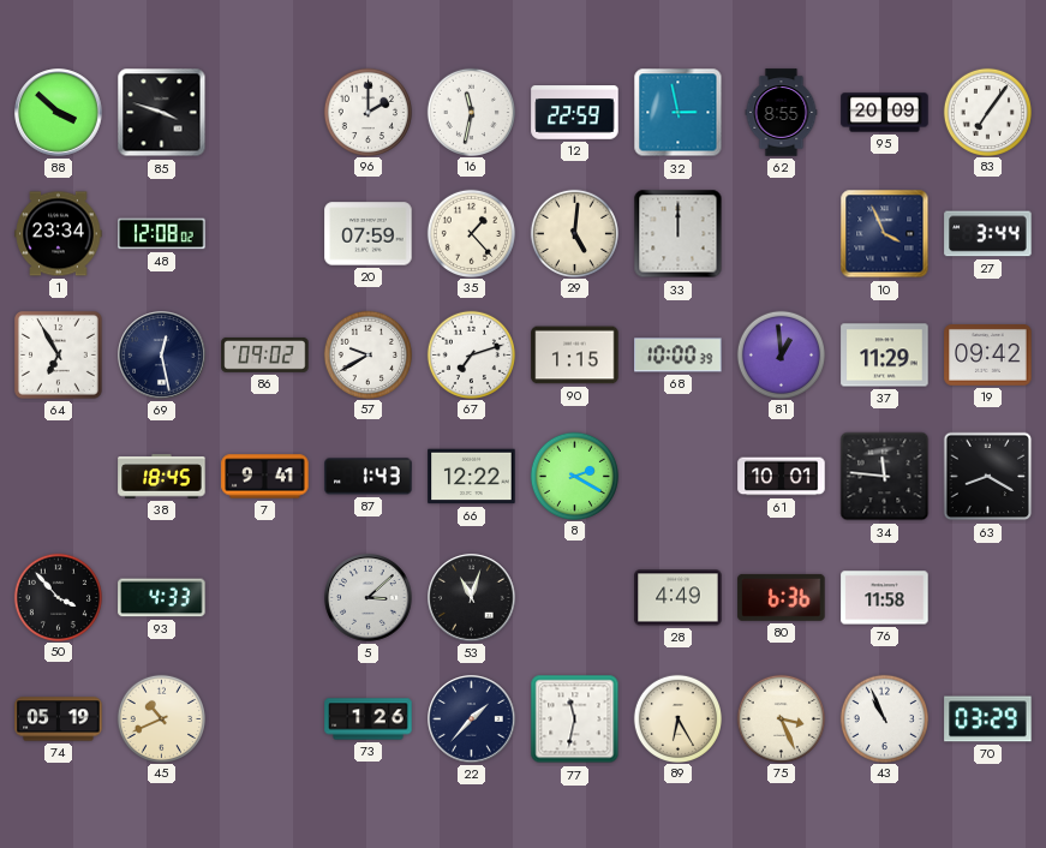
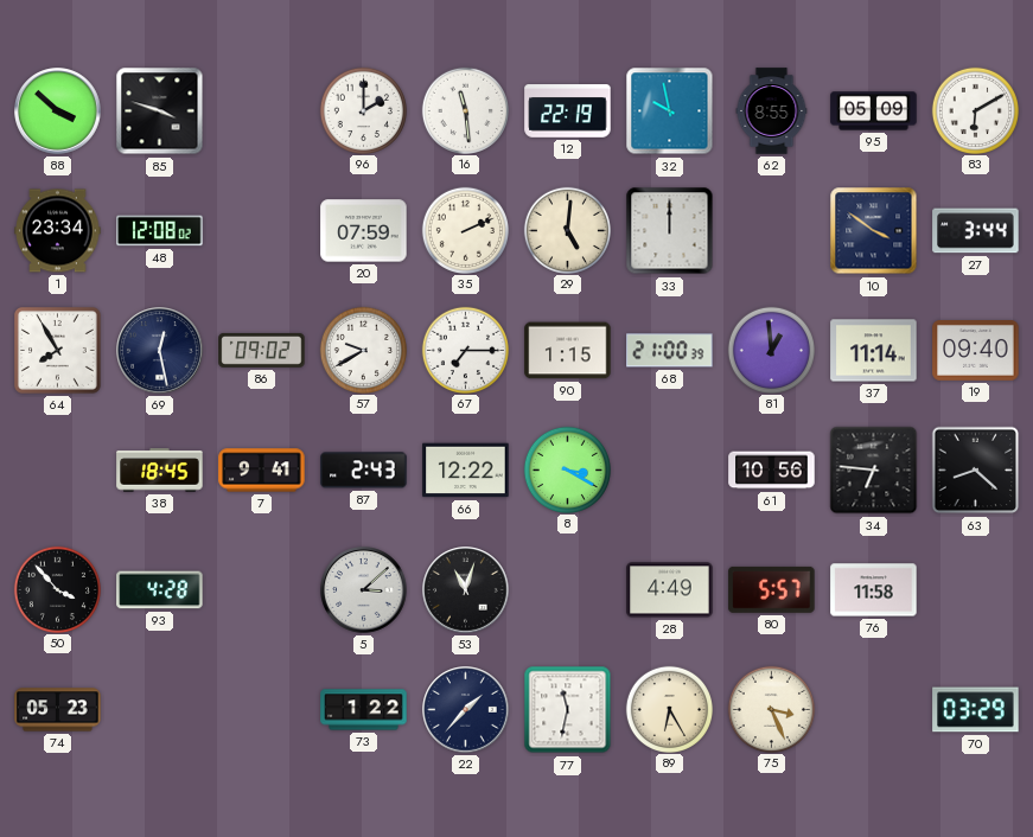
16: 11:32 -> 11:29
12: 22:59 -> 22:19
32: 2:58 -> 9:58
95: 20:09 -> 05:09
83: 7:06 -> 6:10
35: 1:23 -> 2:11
10: 3:56 -> 3:51
64: 6:55 -> 7:55
67: 7:12 -> 7:15
68: 10:00 -> 21:00
37: 11:29 -> 11:14
19: 09:42 -> 09:40
87: 1:43 -> 2:43
8: 2:20 -> 3:20
61: 10:01 -> 10:56
34: 11:46 -> 6:46
63: 8:20 -> 8:22
93: 4:33 -> 4:28
80: 6:36 -> 5:57
74: 05:19 -> 05:23
45: 10:41 -> none
73: 1:26 -> 1:22
43: 10:56 -> none
